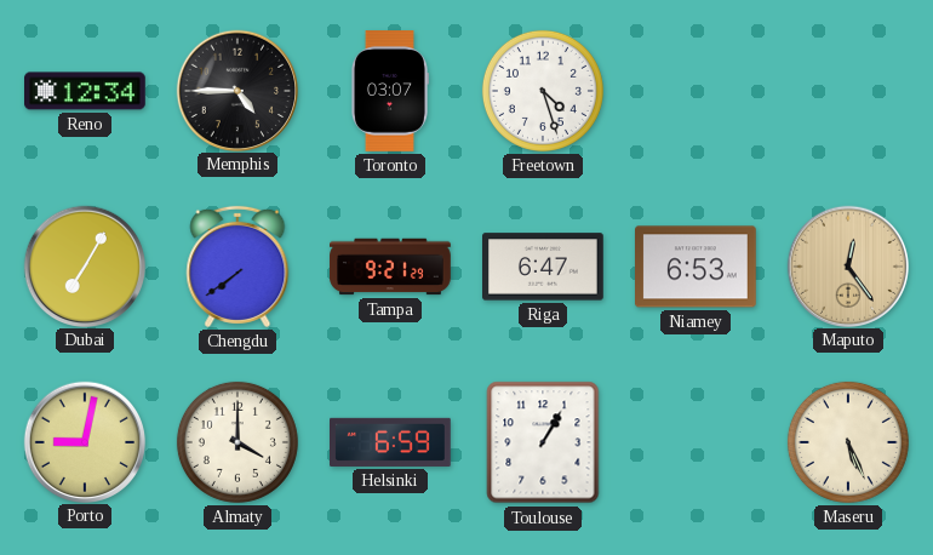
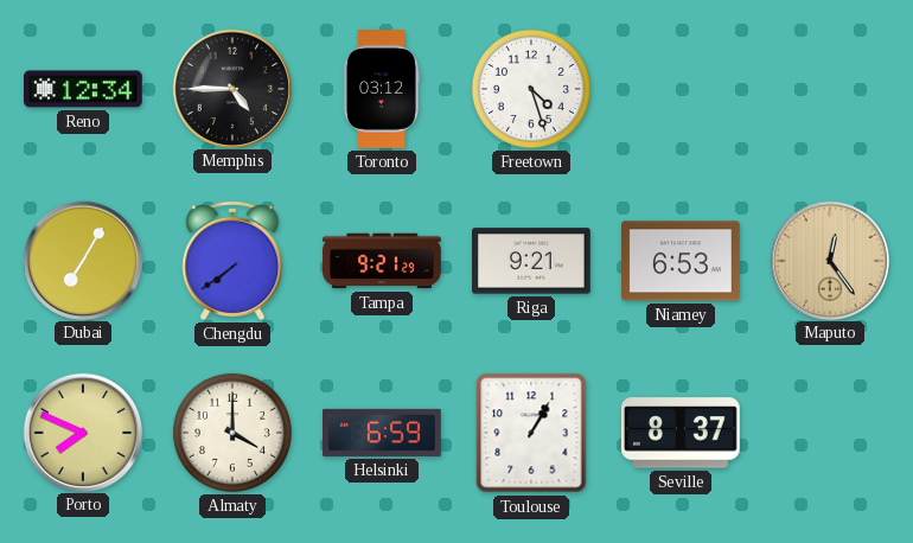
Toronto: 03:07 -> 03:12
Riga: 6:47 -> 9:21
Porto: 9:02 -> 7:49
Seville: none -> 8:37
Maseru: 5:26 -> none
